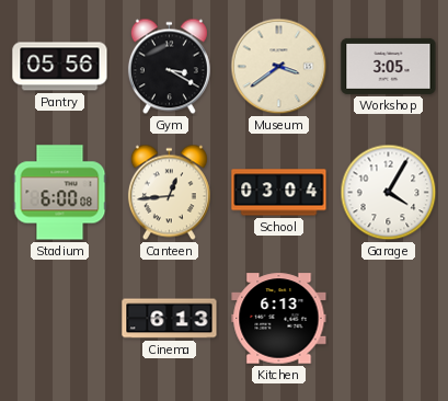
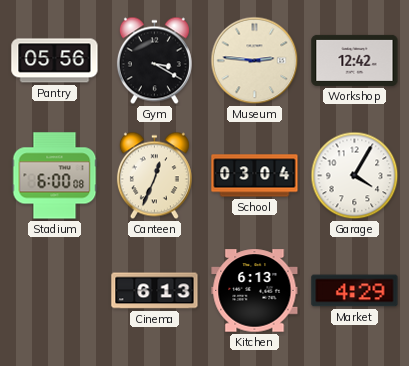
Museum: 3:39 -> 2:46
Workshop: 3:05 -> 12:42
Canteen: 12:44 -> 12:34
Market: none -> 4:29
